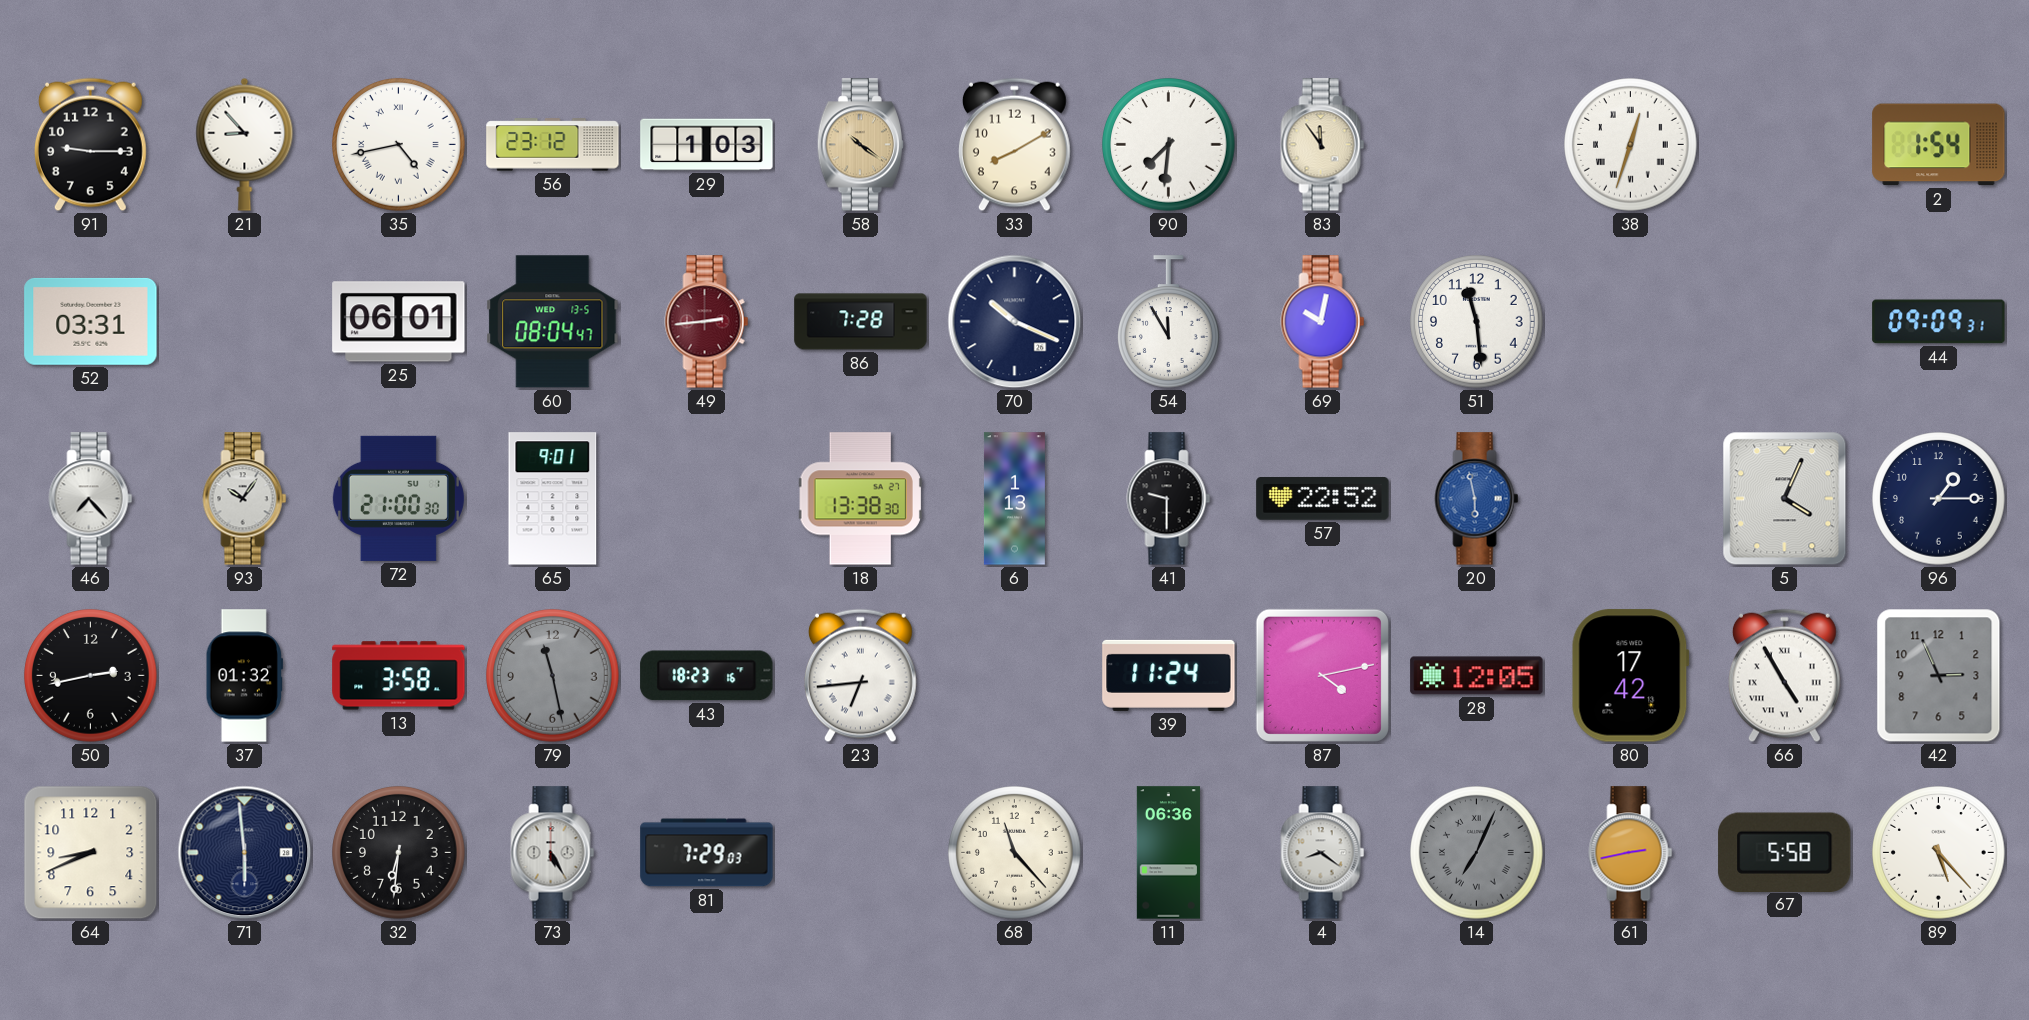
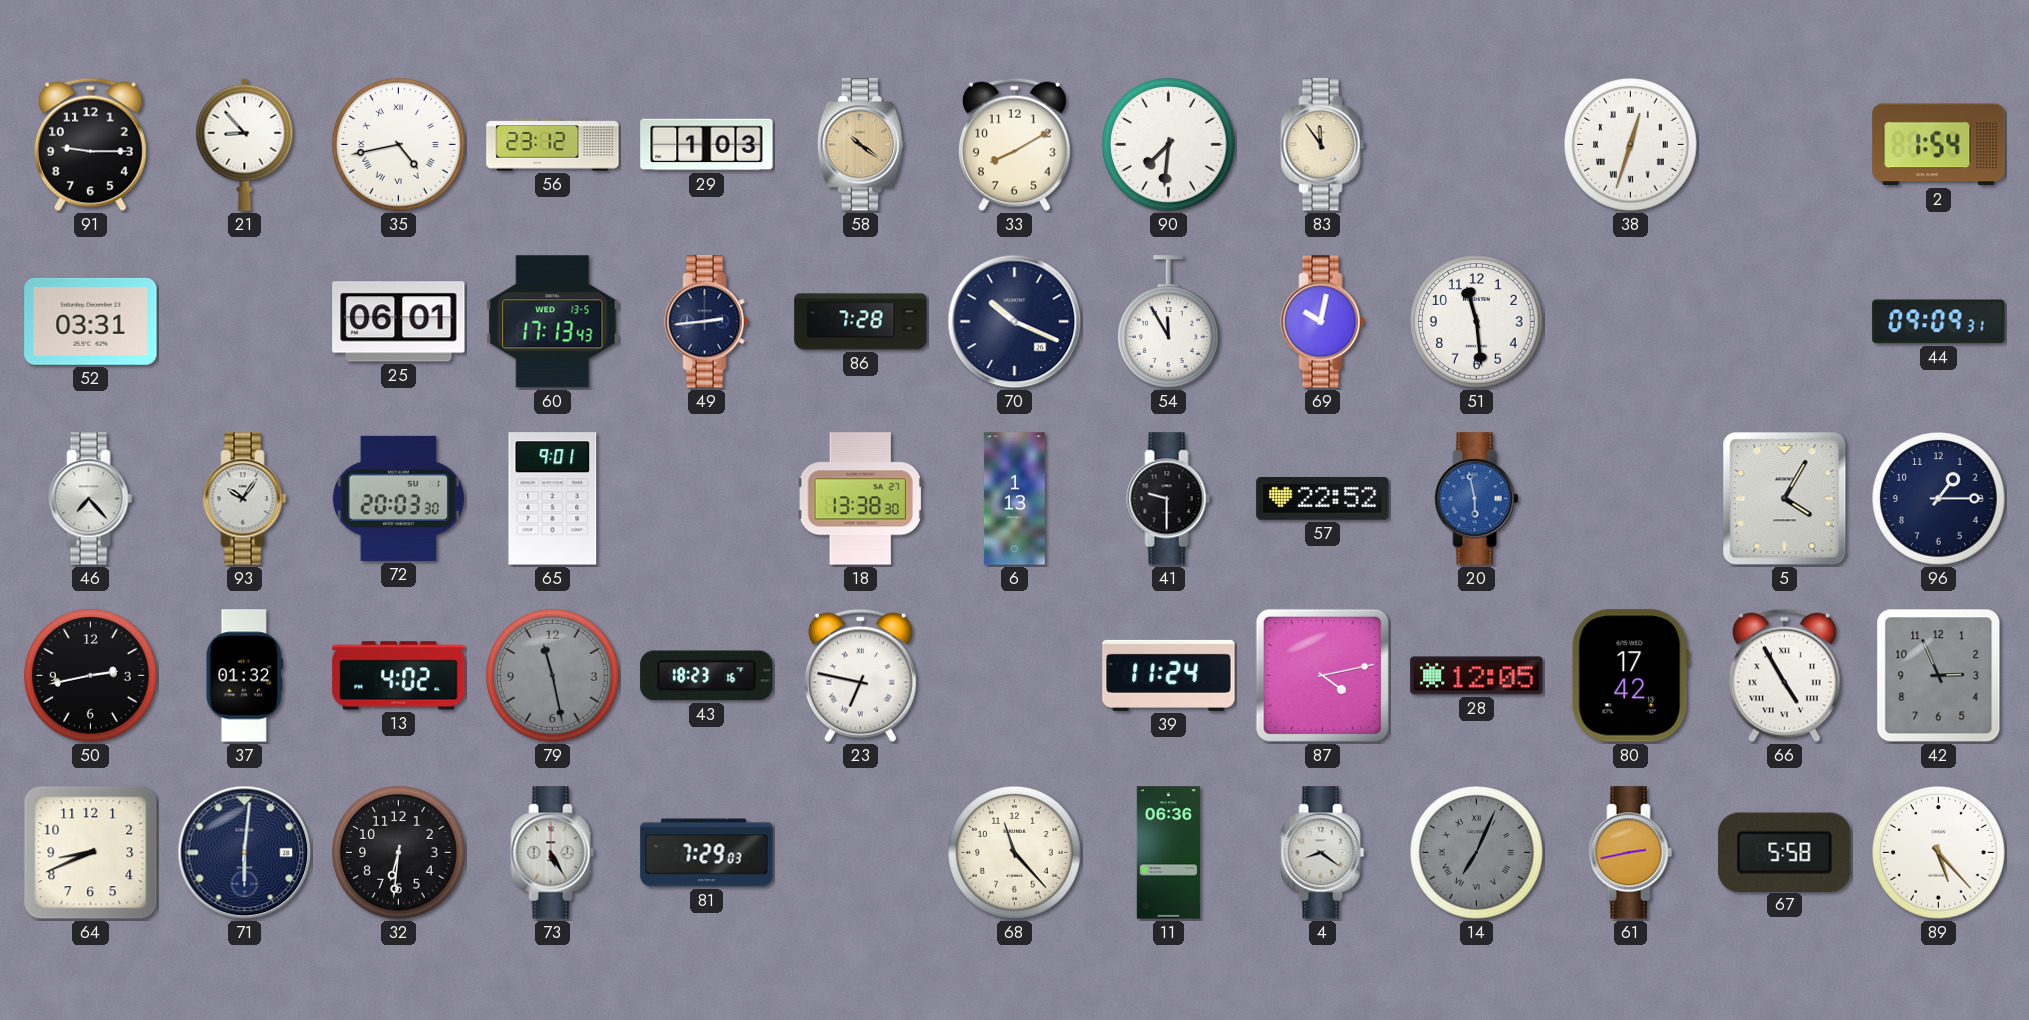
60: 08:04 -> 17:13
49 dial: burgundy -> navy
72: 21:00 -> 20:03
5: 4:04 -> 4:05
13: 3:58 -> 4:02
23: 6:44 -> 6:47
71: 5:59 -> 6:01
